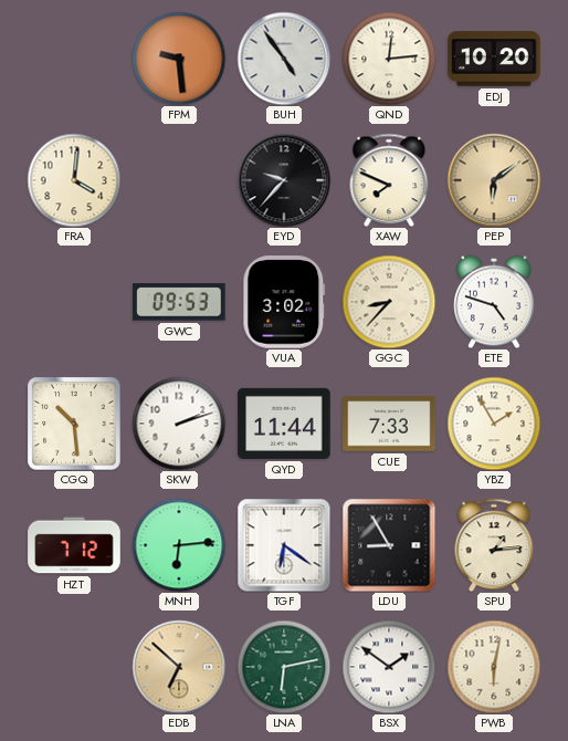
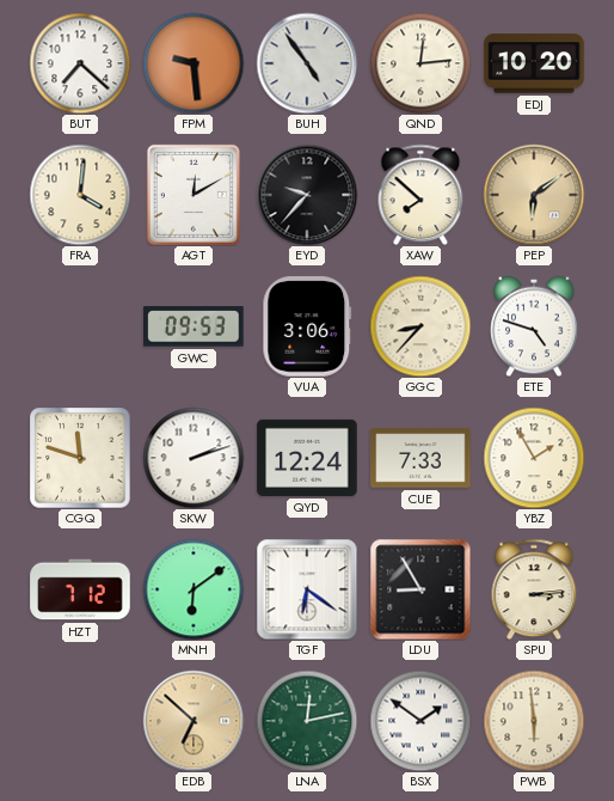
BUT: none -> 7:22
AGT: none -> 12:10
XAW: 7:49 -> 7:52
VUA: 3:02 -> 3:06
CGQ: 10:29 -> 11:48
QYD: 11:44 -> 12:24
MNH: 6:14 -> 6:09
SPU: 1:14 -> 3:14
LNA: 6:13 -> 12:13
PWB: 6:02 -> 5:59
